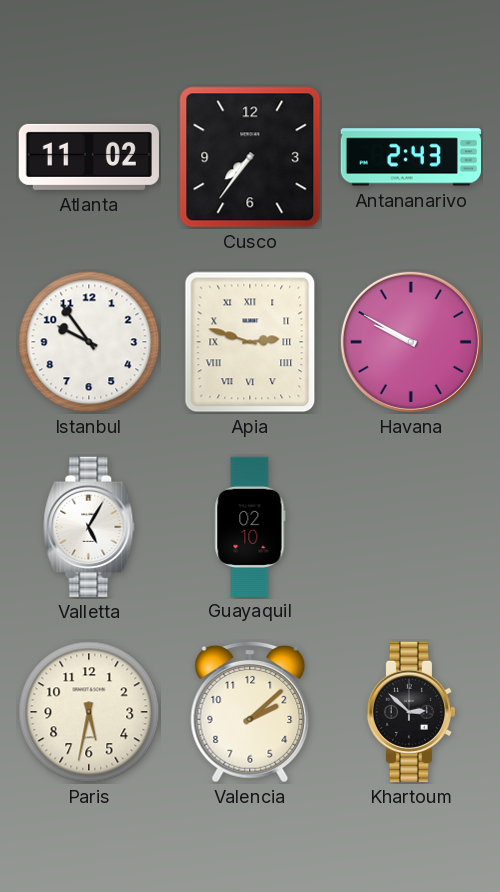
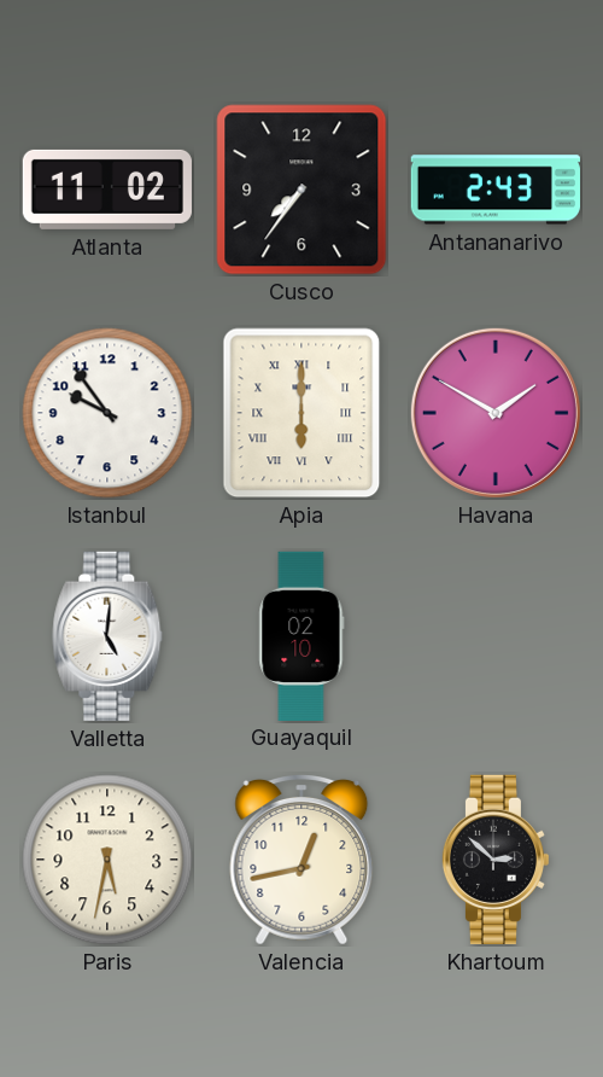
Apia: 2:48 -> 6:00
Havana: 9:50 -> 1:50
Valletta: 5:05 -> 5:01
Valencia: 2:08 -> 12:43
